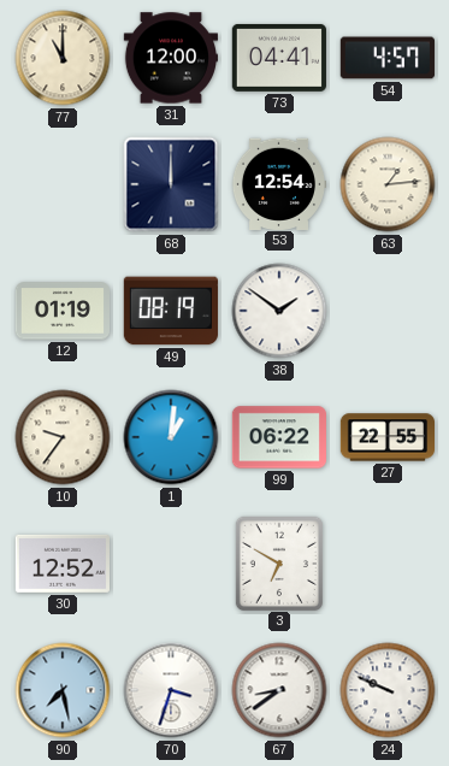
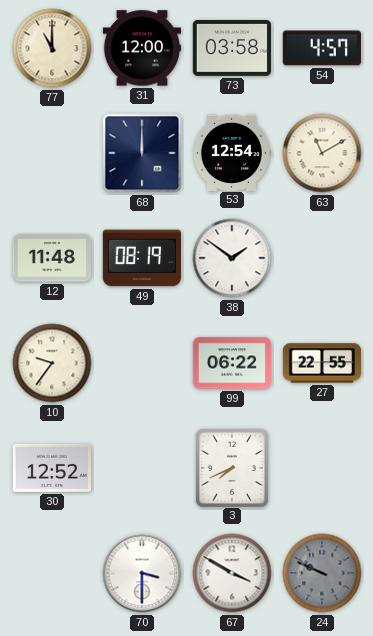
73: 04:41 -> 03:58
63: 1:14 -> 11:10
12: 01:19 -> 11:48
1: 1:01 -> none
3: 6:50 -> 7:41
90: 7:28 -> none
70: 3:33 -> 3:30
67: 8:39 -> 3:50
24 dial: white -> grey
